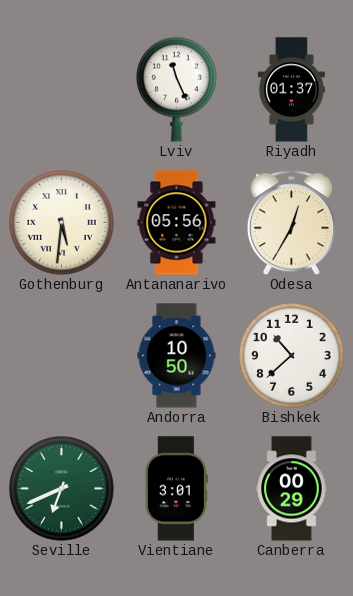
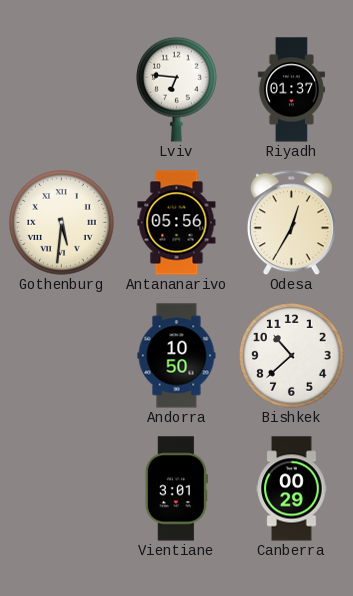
Lviv: 11:26 -> 6:46
Seville: 6:41 -> none
